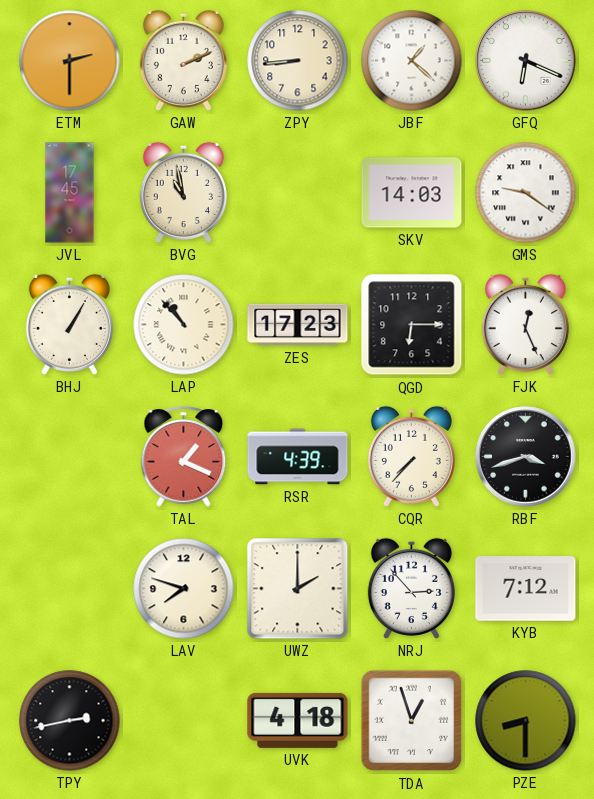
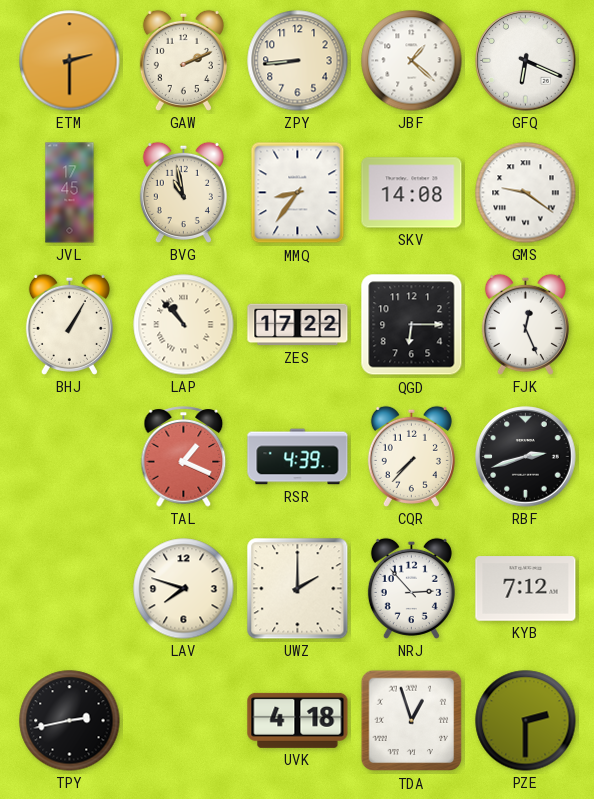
MMQ: none -> 8:36
SKV: 14:03 -> 14:08
ZES: 17:23 -> 17:22
RBF: 3:42 -> 2:42
PZE: 8:30 -> 2:30
